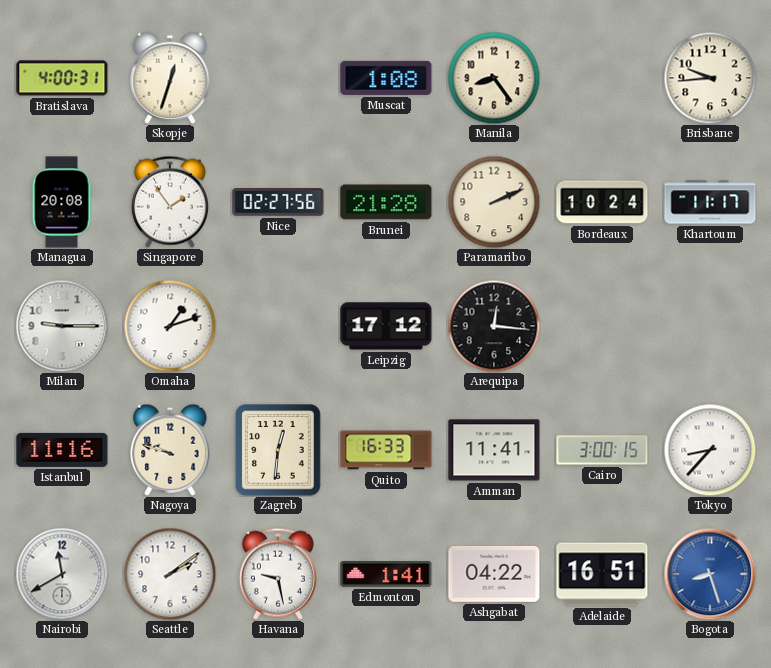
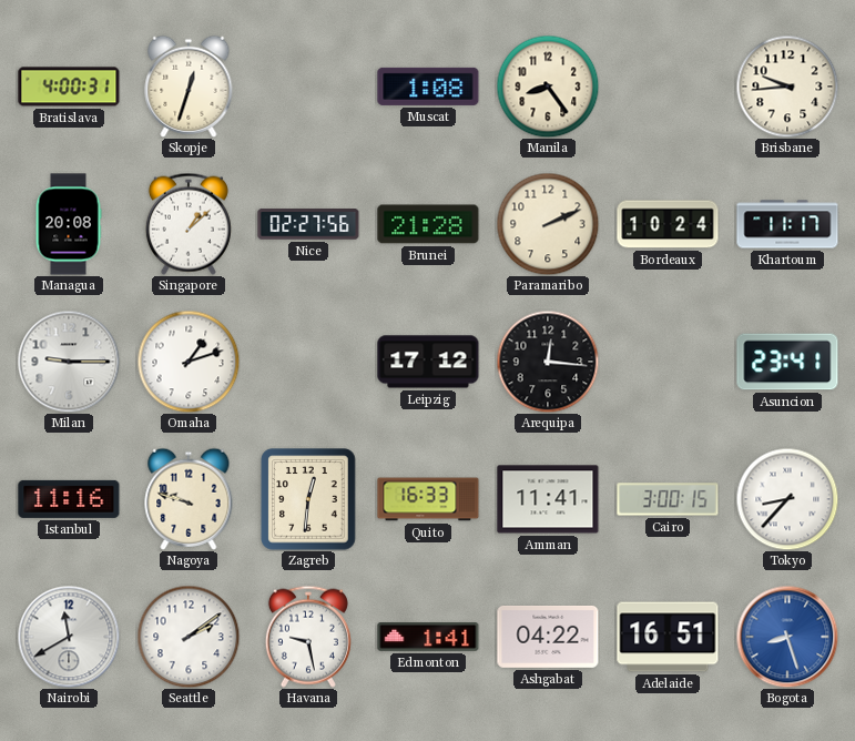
Singapore: 1:54 -> 1:08
Asuncion: none -> 23:41
